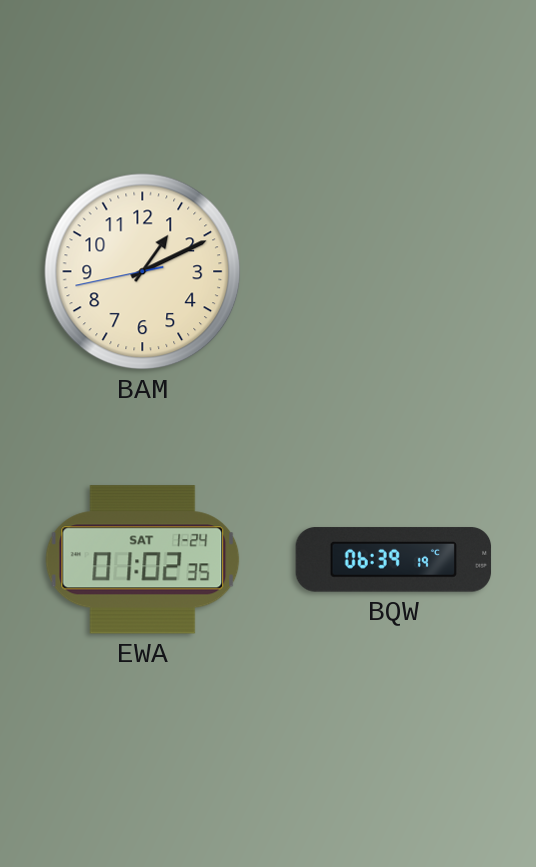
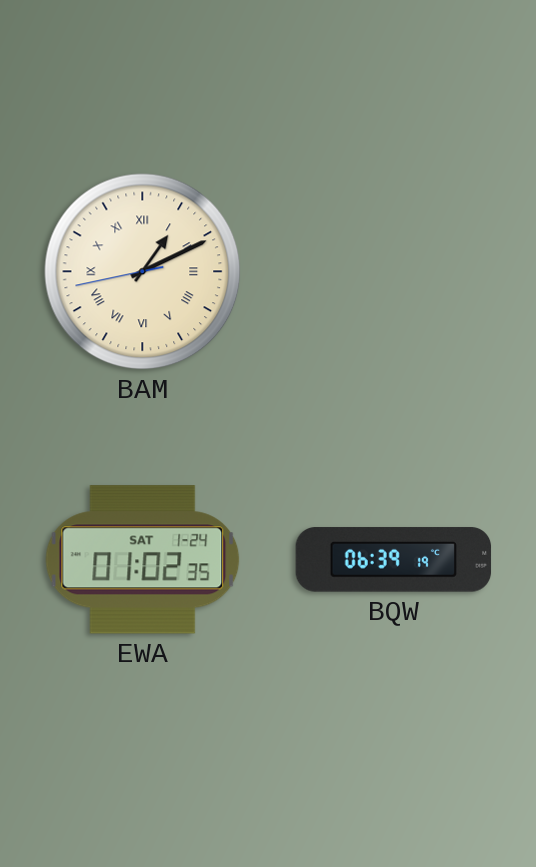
BAM numerals: Arabic -> Roman
